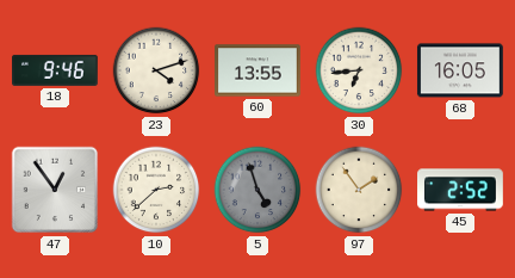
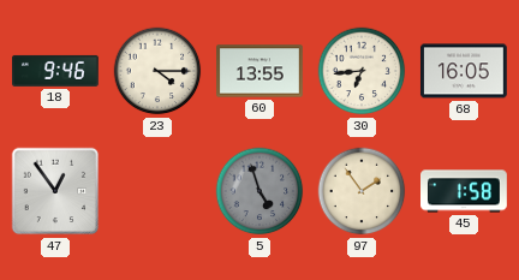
23: 4:12 -> 4:15
10: 2:38 -> none
45: 2:52 -> 1:58
